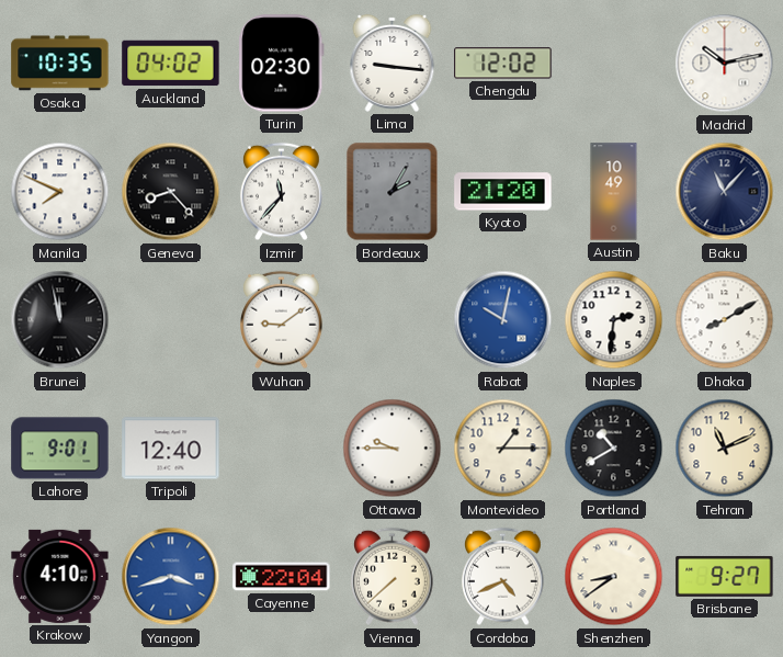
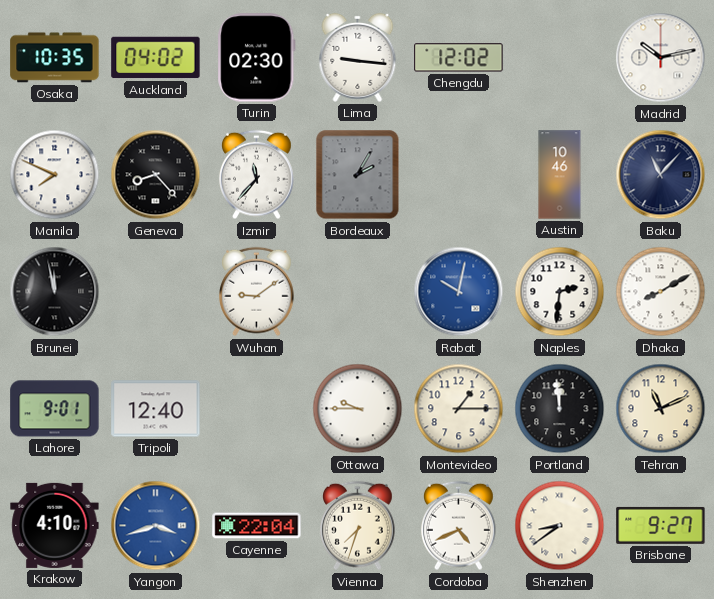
Kyoto: 21:20 -> none
Austin: 10:49 -> 10:46
Portland: 10:40 -> 11:59
Vienna: 7:38 -> 7:33
